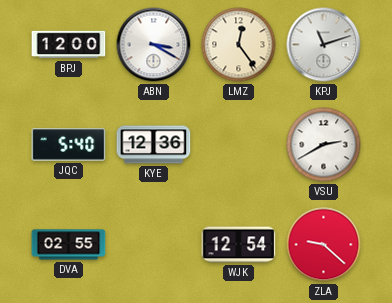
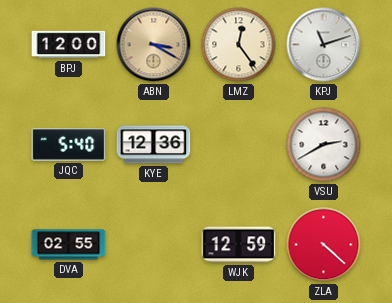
ABN dial: white -> champagne
WJK: 12:54 -> 12:59
ZLA: 9:22 -> 4:22
